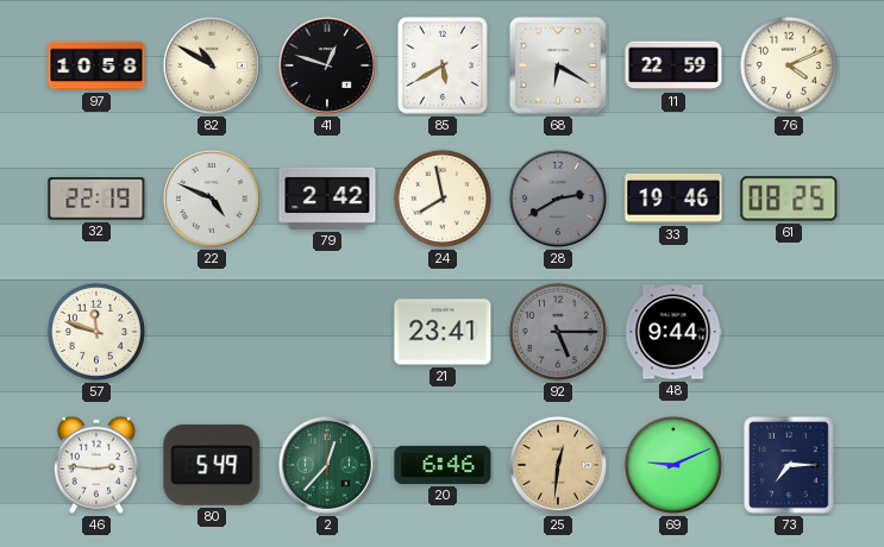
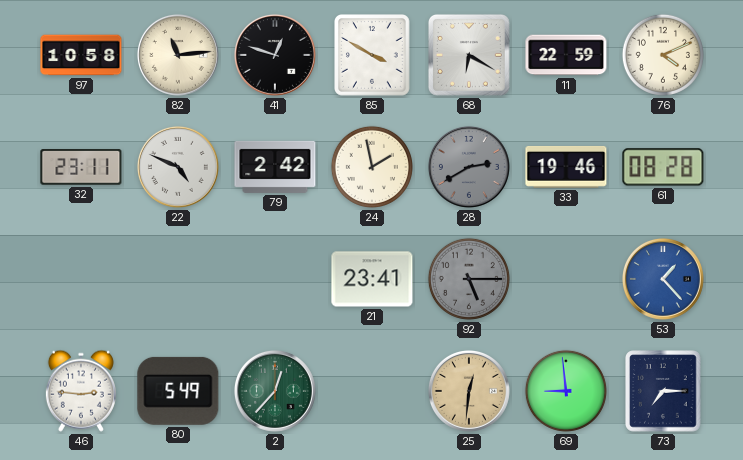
82: 10:50 -> 11:14
85: 5:40 -> 3:50
32: 22:19 -> 23:11
24: 7:58 -> 1:58
61: 08:25 -> 08:28
57: 11:48 -> none
48: 9:44 -> none
53: none -> 1:23
20: 6:46 -> none
69: 9:11 -> 8:59
